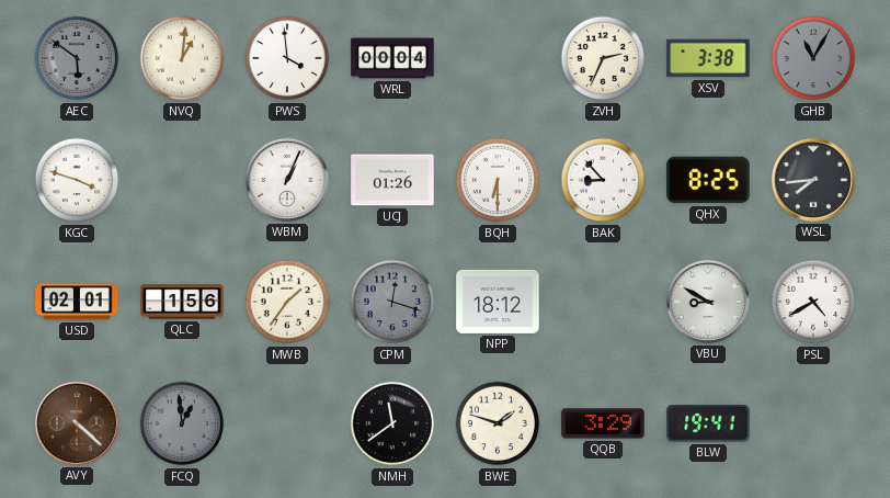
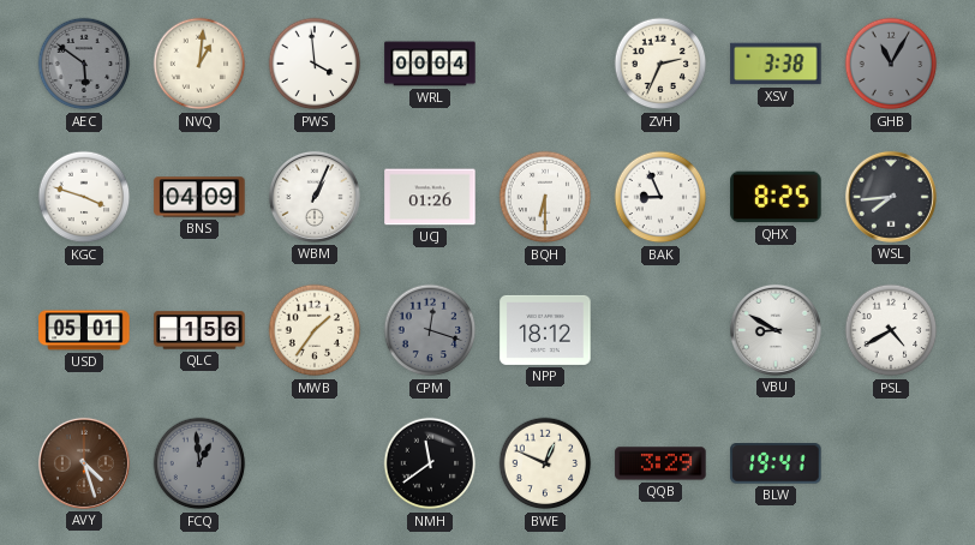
BNS: none -> 04:09
BAK: 8:53 -> 8:56
USD: 02:01 -> 05:01
AVY: 4:22 -> 4:27
BWE: 1:48 -> 12:49
